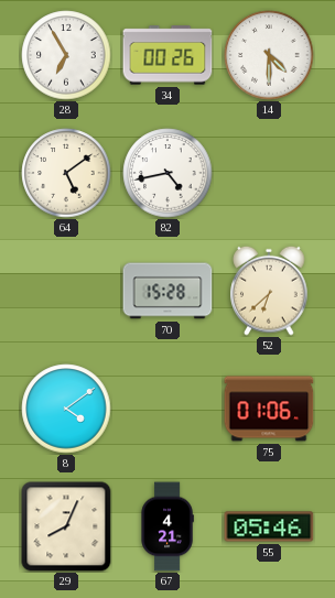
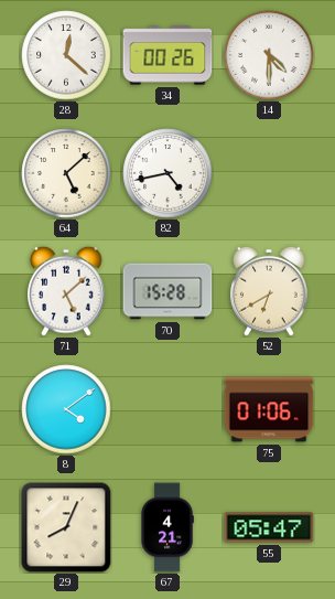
28: 6:55 -> 12:22
64: 5:09 -> 5:08
71: none -> 5:08
52: 6:38 -> 6:40
55: 05:46 -> 05:47
